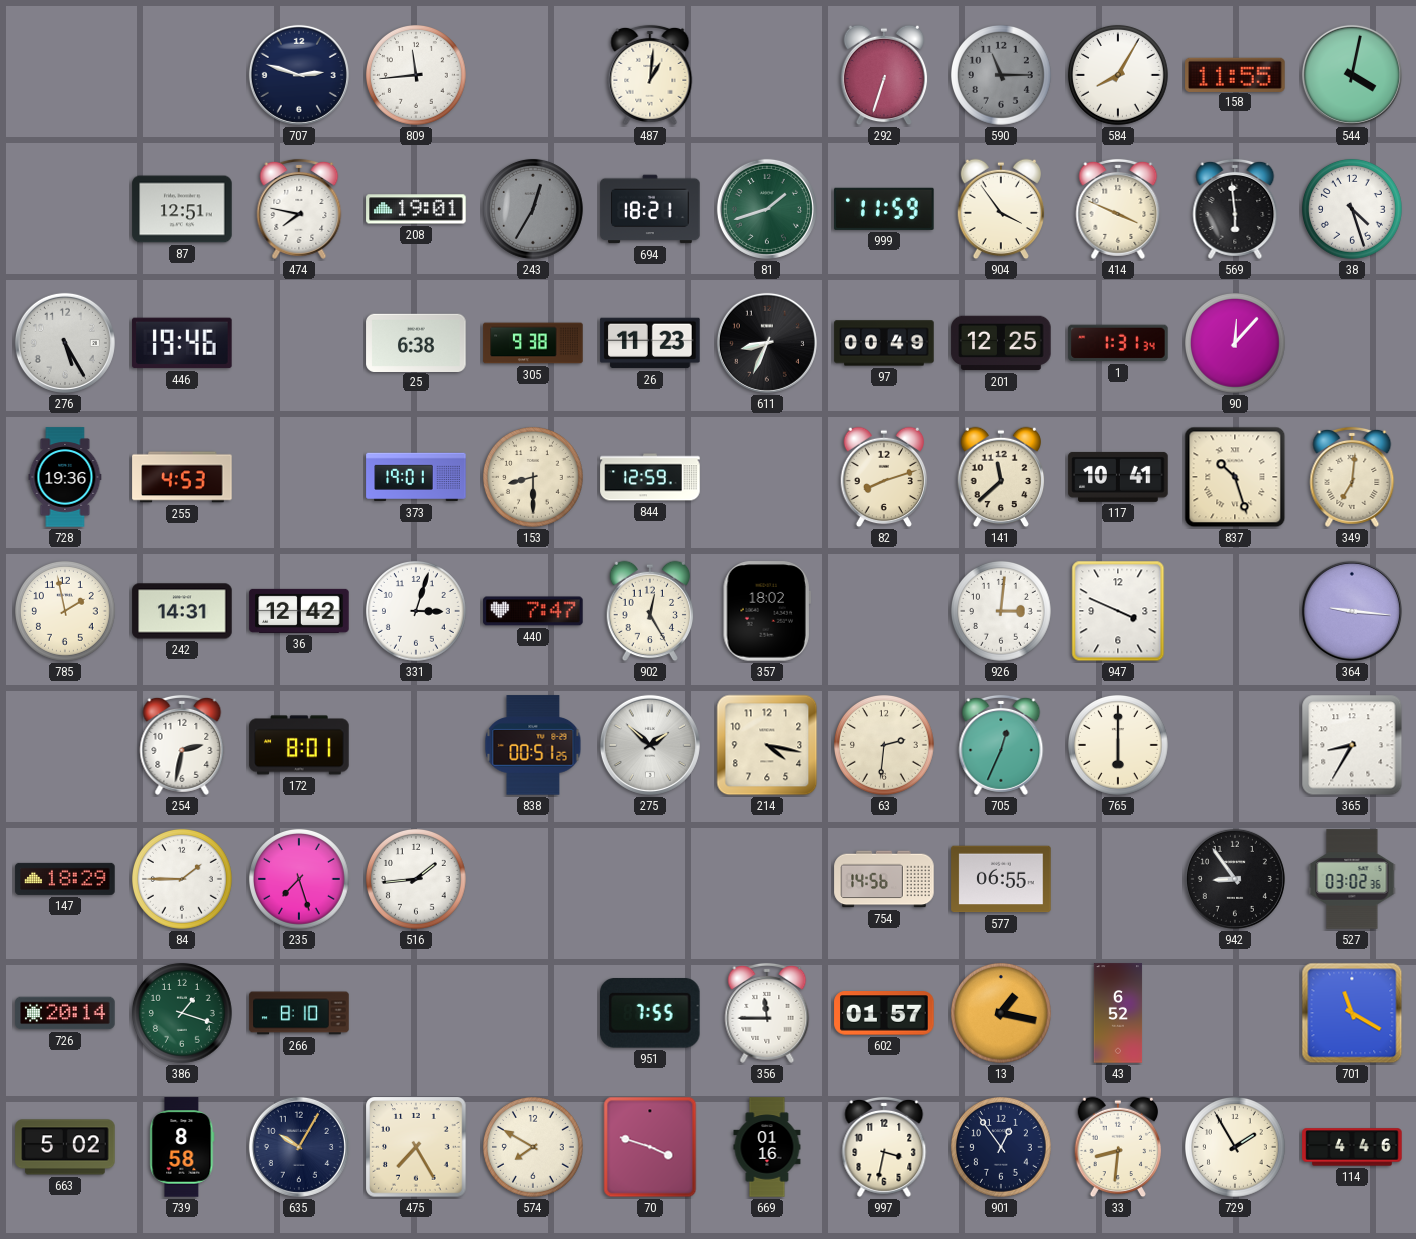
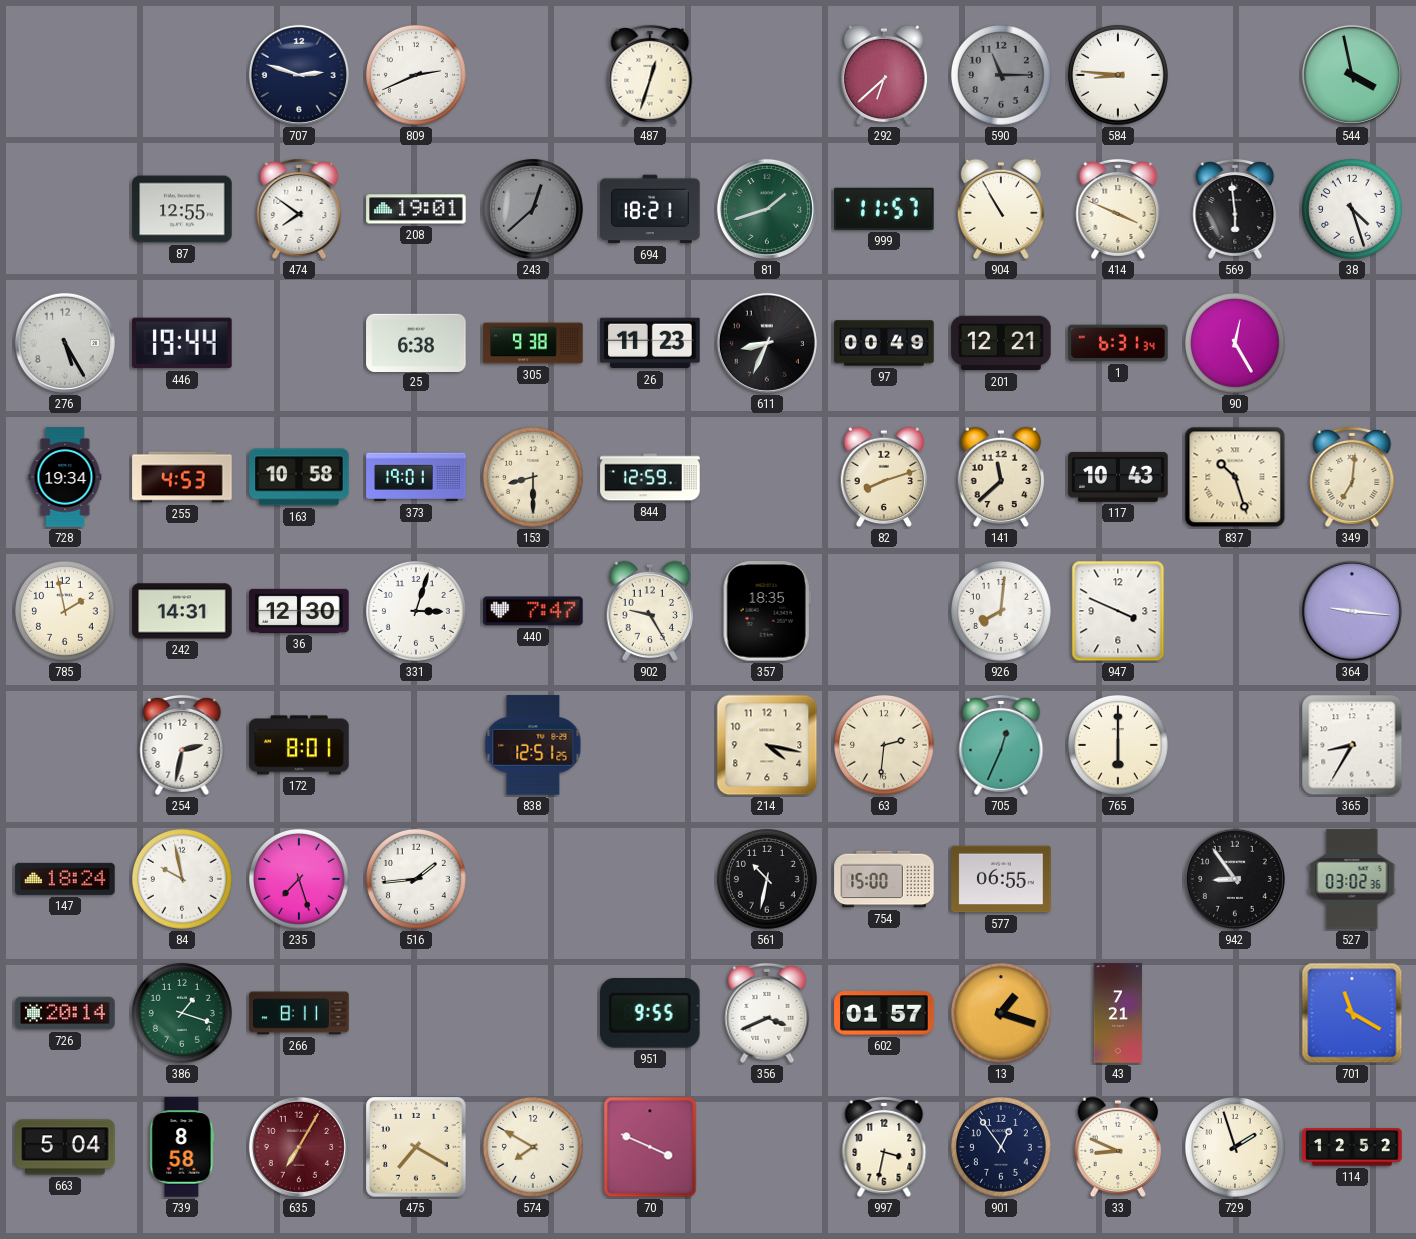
809: 11:44 -> 2:41
487: 1:01 -> 12:33
292: 6:33 -> 6:38
584: 8:05 -> 8:46
158: 11:55 -> none
544: 4:02 -> 3:58
87: 12:51 -> 12:55
474: 7:47 -> 7:51
243: 12:35 -> 12:38
999: 11:59 -> 11:57
904: 3:54 -> 10:55
446: 19:46 -> 19:44
201: 12:25 -> 12:21
1: 1:31 -> 6:31
90: 12:07 -> 12:25
728: 19:36 -> 19:34
163: none -> 10:58
117: 10:41 -> 10:43
36: 12:42 -> 12:30
902: 12:25 -> 9:25
357: 18:02 -> 18:35
926: 3:01 -> 8:01
838: 00:51 -> 12:51
275: 1:52 -> none
147: 18:29 -> 18:24
84: 1:45 -> 9:58
561: none -> 10:32
754: 14:56 -> 15:00
266: 8:10 -> 8:11
951: 7:55 -> 9:55
356: 11:45 -> 3:41
13: 1:17 -> 1:18
43: 6:52 -> 7:21
663: 5:02 -> 5:04
635: 10:05 -> 7:05
635 dial: navy -> burgundy
475: 7:25 -> 7:20
70: 3:48 -> 3:49
669: 01:16 -> none
33: 8:31 -> 8:49
729: 1:55 -> 1:57
114: 4:46 -> 12:52
